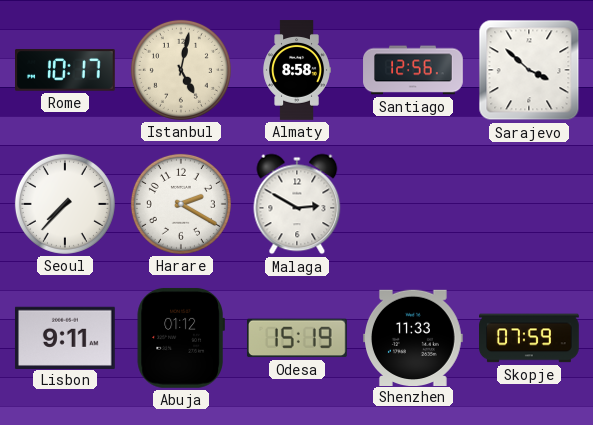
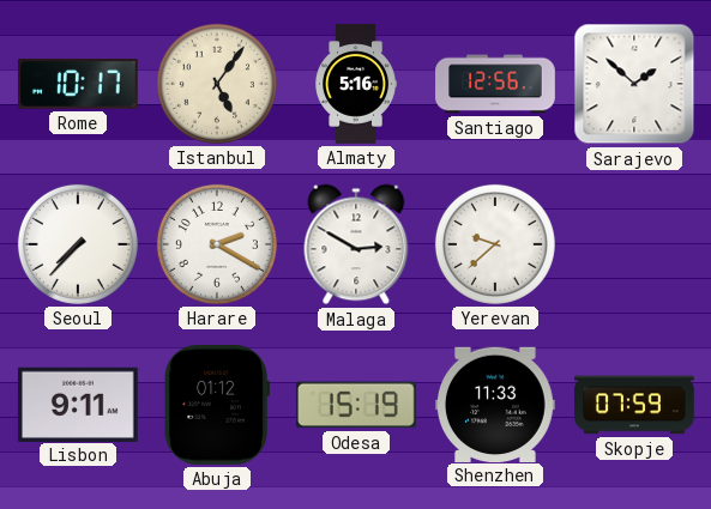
Istanbul: 5:02 -> 5:06
Almaty: 8:58 -> 5:16
Sarajevo: 3:52 -> 1:52
Yerevan: none -> 9:38
